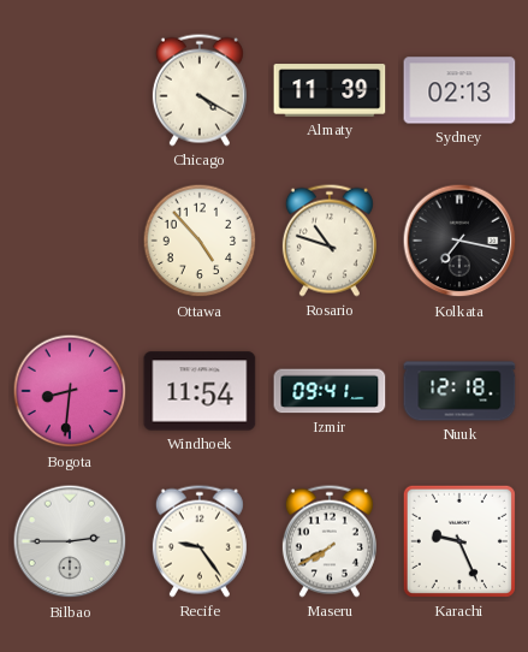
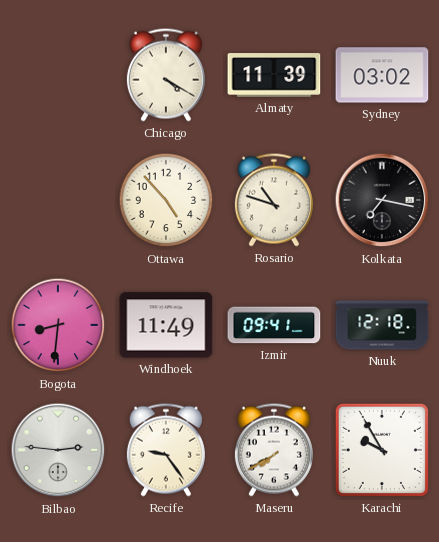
Sydney: 02:13 -> 03:02
Windhoek: 11:54 -> 11:49
Bilbao: 2:45 -> 2:46
Karachi: 9:26 -> 9:55
